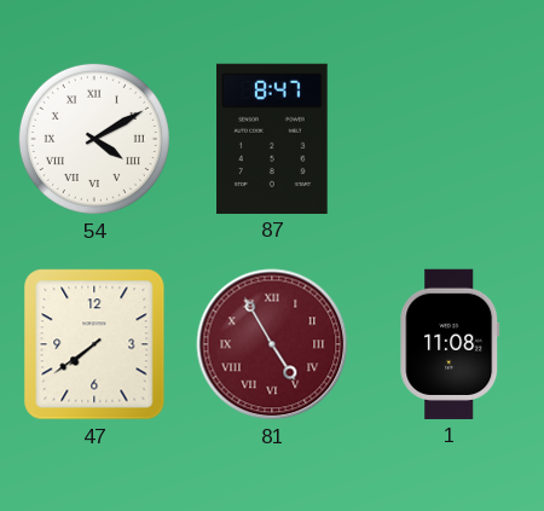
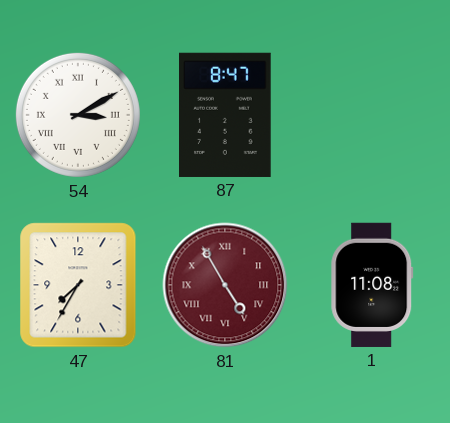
54: 4:10 -> 3:10
47: 7:39 -> 7:35
